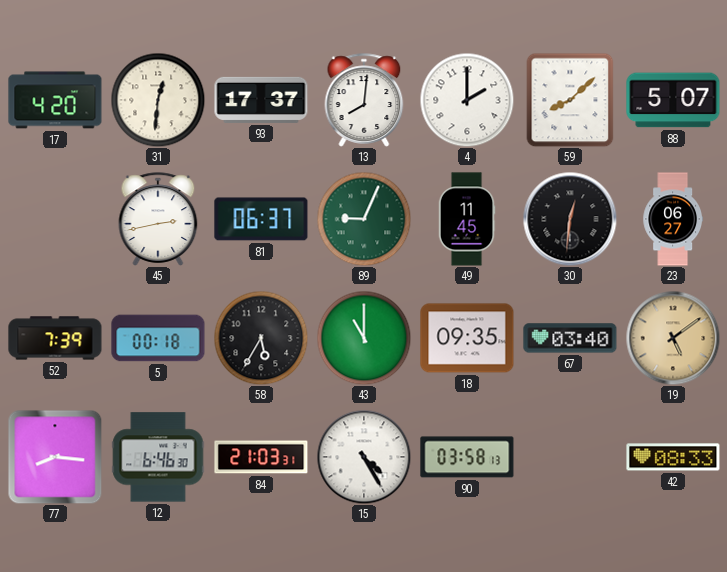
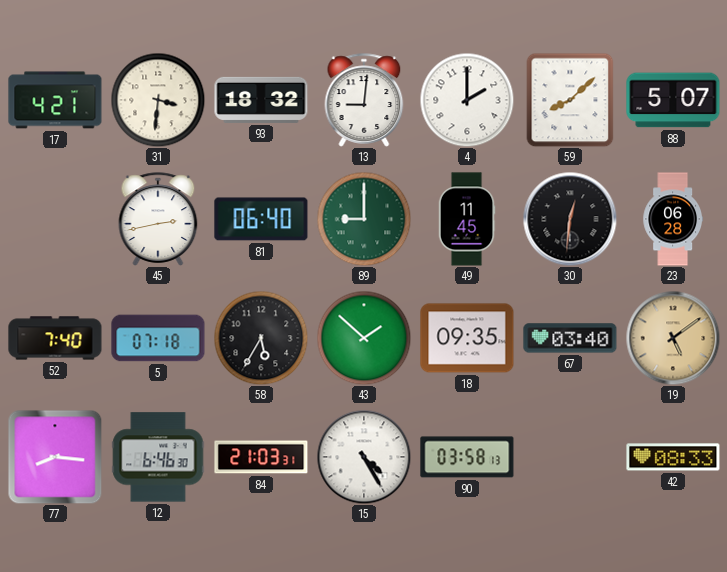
17: 4:20 -> 4:21
31: 12:31 -> 3:31
93: 17:37 -> 18:32
13: 8:01 -> 9:01
81: 06:37 -> 06:40
89: 9:04 -> 9:00
23: 06:27 -> 06:28
52: 7:39 -> 7:40
5: 00:18 -> 07:18
43: 11:00 -> 1:52
